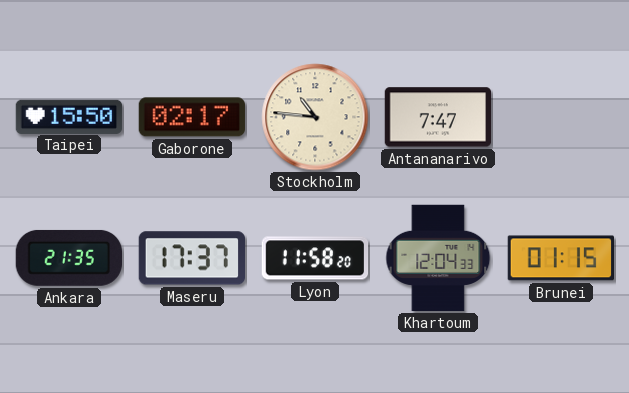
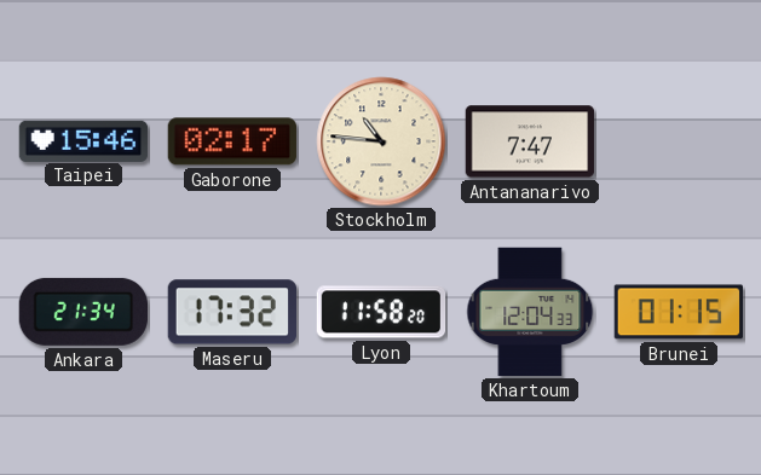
Taipei: 15:50 -> 15:46
Ankara: 21:35 -> 21:34
Maseru: 17:37 -> 17:32
